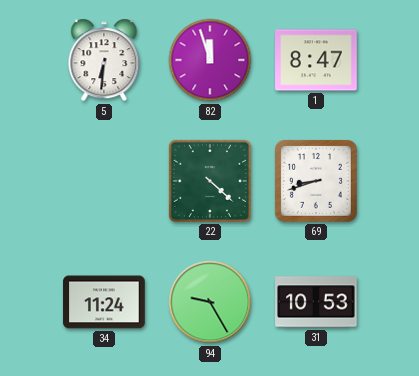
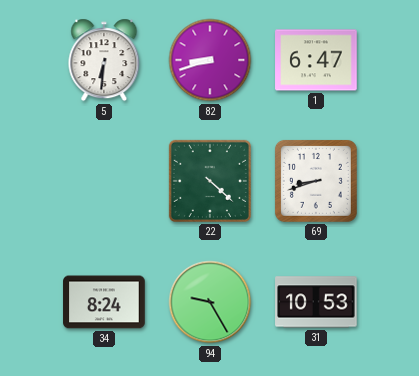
82: 11:57 -> 8:42
1: 8:47 -> 6:47
34: 11:24 -> 8:24
